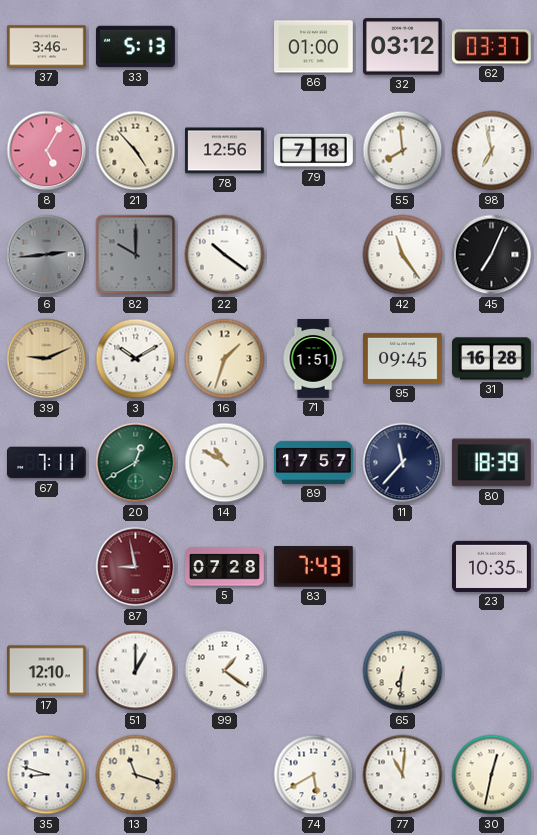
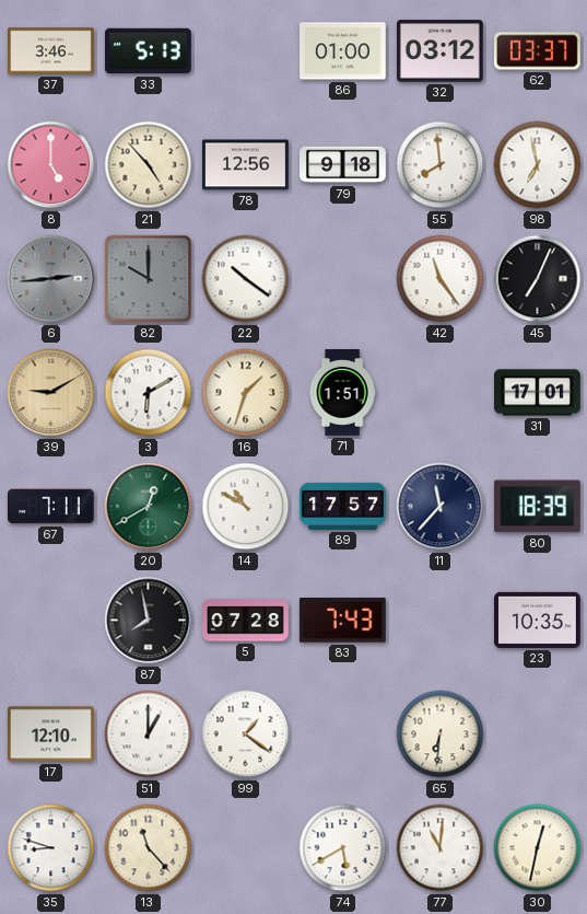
8: 5:05 -> 5:00
79: 7:18 -> 9:18
39: 9:11 -> 9:10
3: 10:10 -> 6:10
95: 09:45 -> none
31: 16:28 -> 17:01
87: 8:58 -> 7:58
87 dial: burgundy -> black
13: 11:18 -> 11:23
